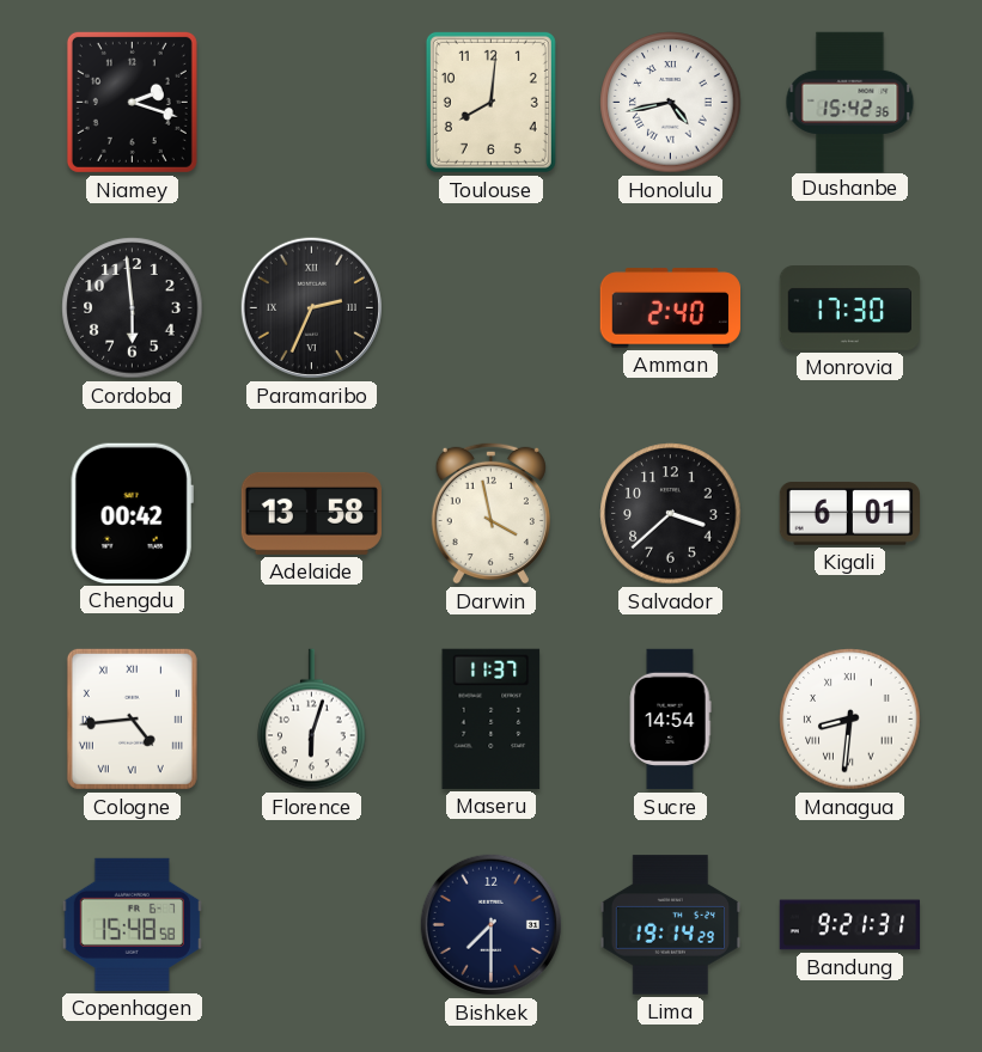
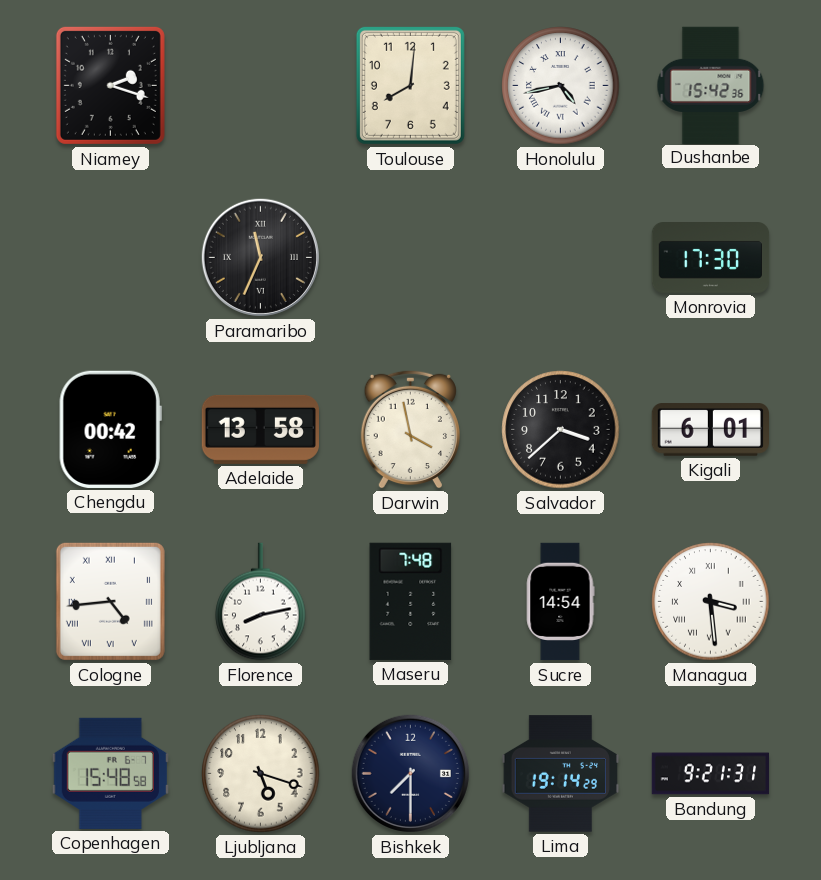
Cordoba: 5:59 -> none
Paramaribo: 2:34 -> 11:34
Amman: 2:40 -> none
Florence: 6:03 -> 8:13
Maseru: 11:37 -> 7:48
Managua: 8:31 -> 3:29
Ljubljana: none -> 5:18
